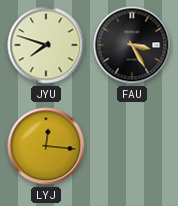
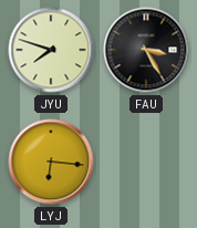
LYJ: 12:16 -> 6:16
